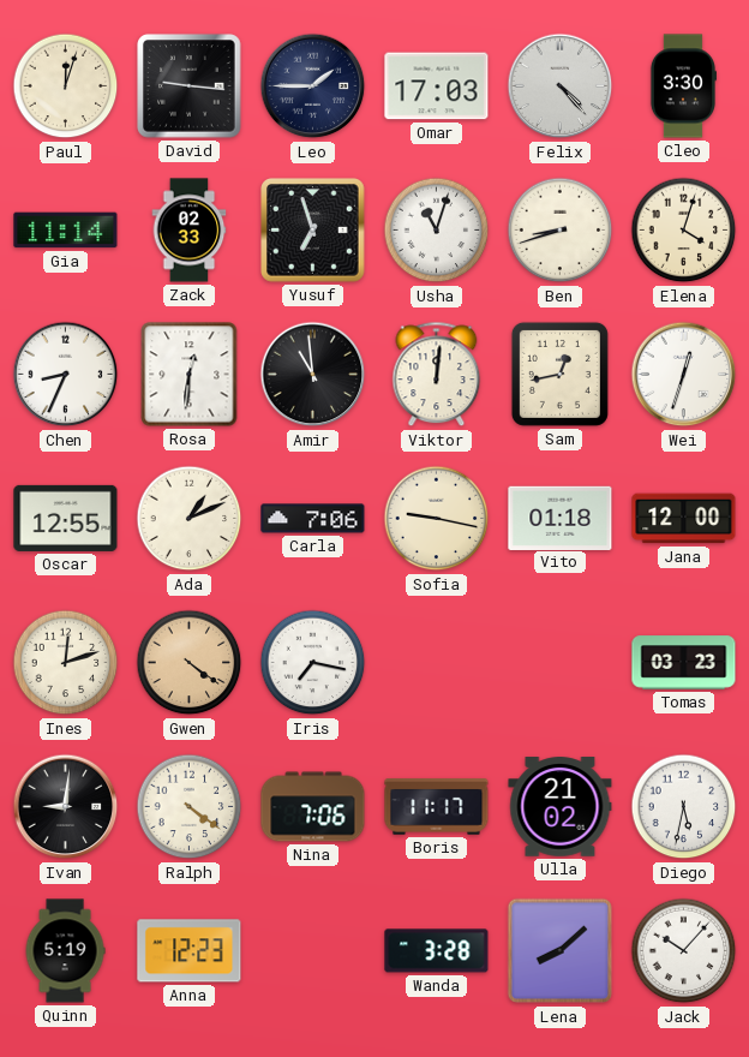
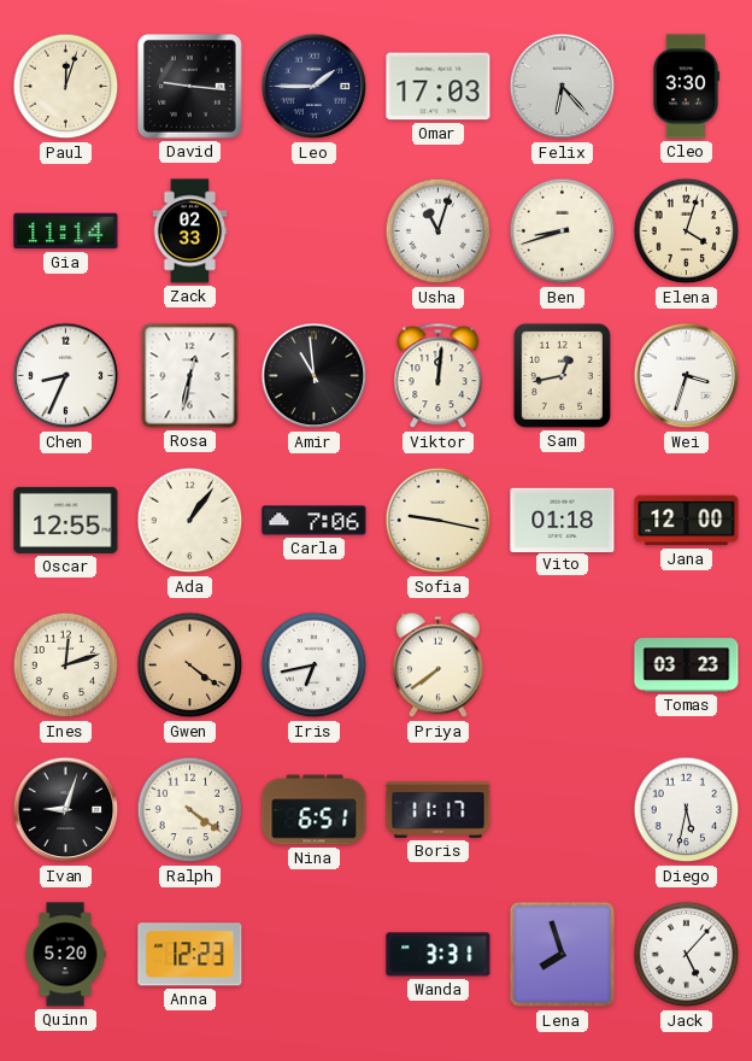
Felix: 4:23 -> 6:23
Yusuf: 6:57 -> none
Rosa: 12:31 -> 12:32
Wei: 12:33 -> 3:33
Ada: 1:11 -> 1:06
Iris: 7:17 -> 6:43
Priya: none -> 7:39
Ivan: 9:01 -> 9:03
Nina: 7:06 -> 6:51
Ulla: 21:02 -> none
Quinn: 5:19 -> 5:20
Wanda: 3:28 -> 3:31
Lena: 8:08 -> 7:57
Jack: 10:07 -> 5:07
